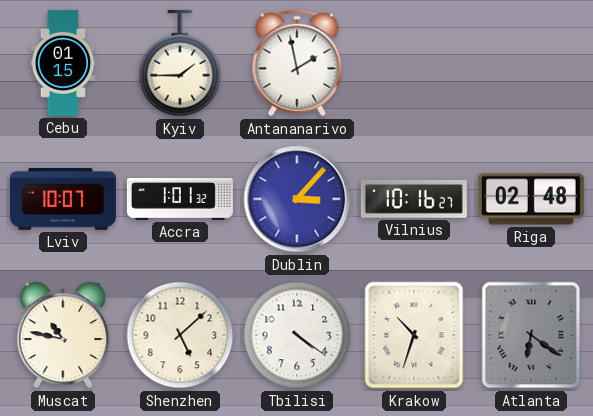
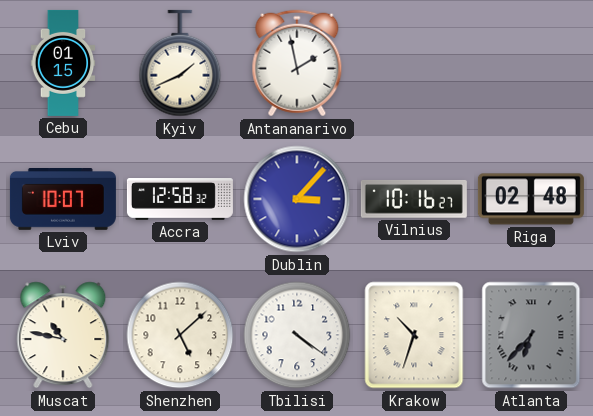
Kyiv: 1:45 -> 1:41
Accra: 1:01 -> 12:58
Atlanta: 6:21 -> 6:37
